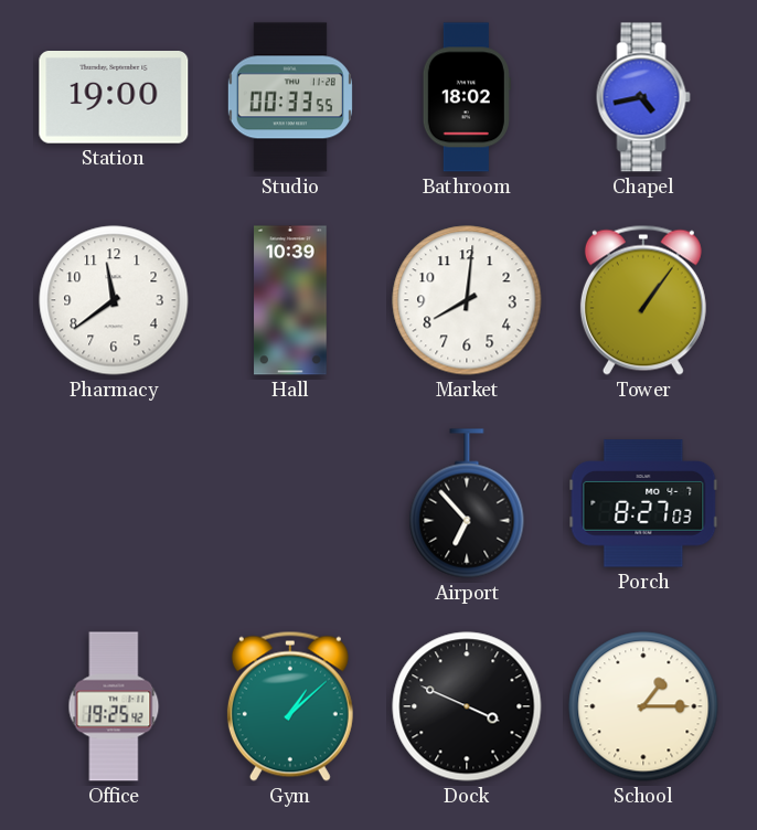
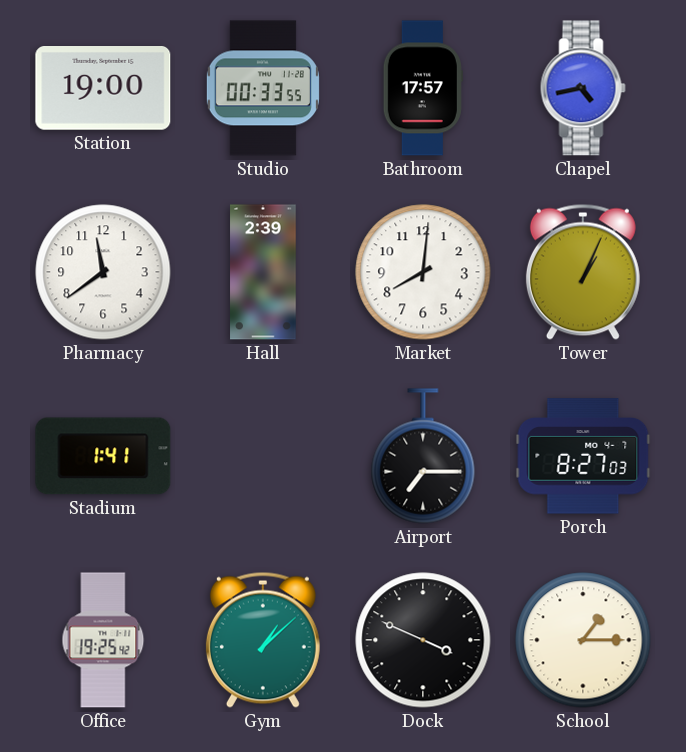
Bathroom: 18:02 -> 17:57
Hall: 10:39 -> 2:39
Tower: 1:06 -> 1:04
Stadium: none -> 1:41
Airport: 6:53 -> 7:15
